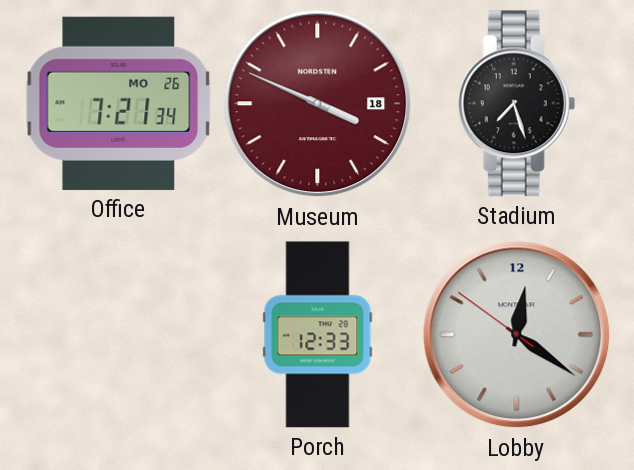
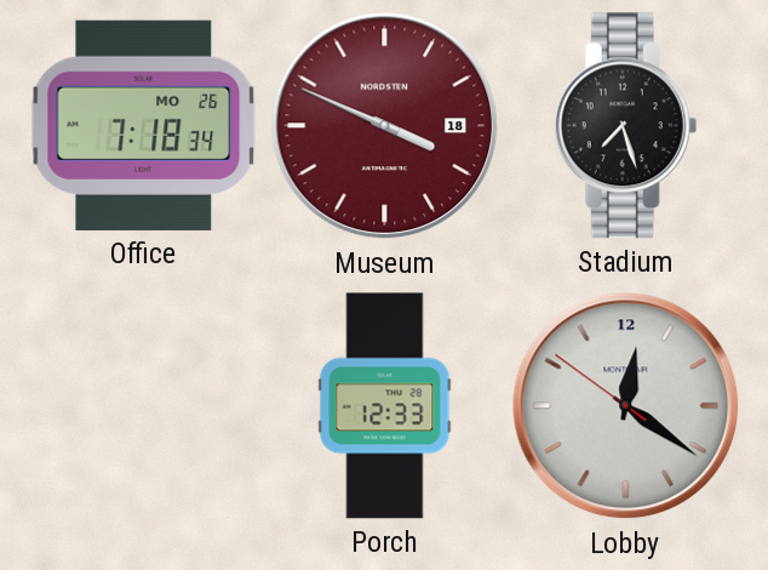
Office: 7:21 -> 7:18
